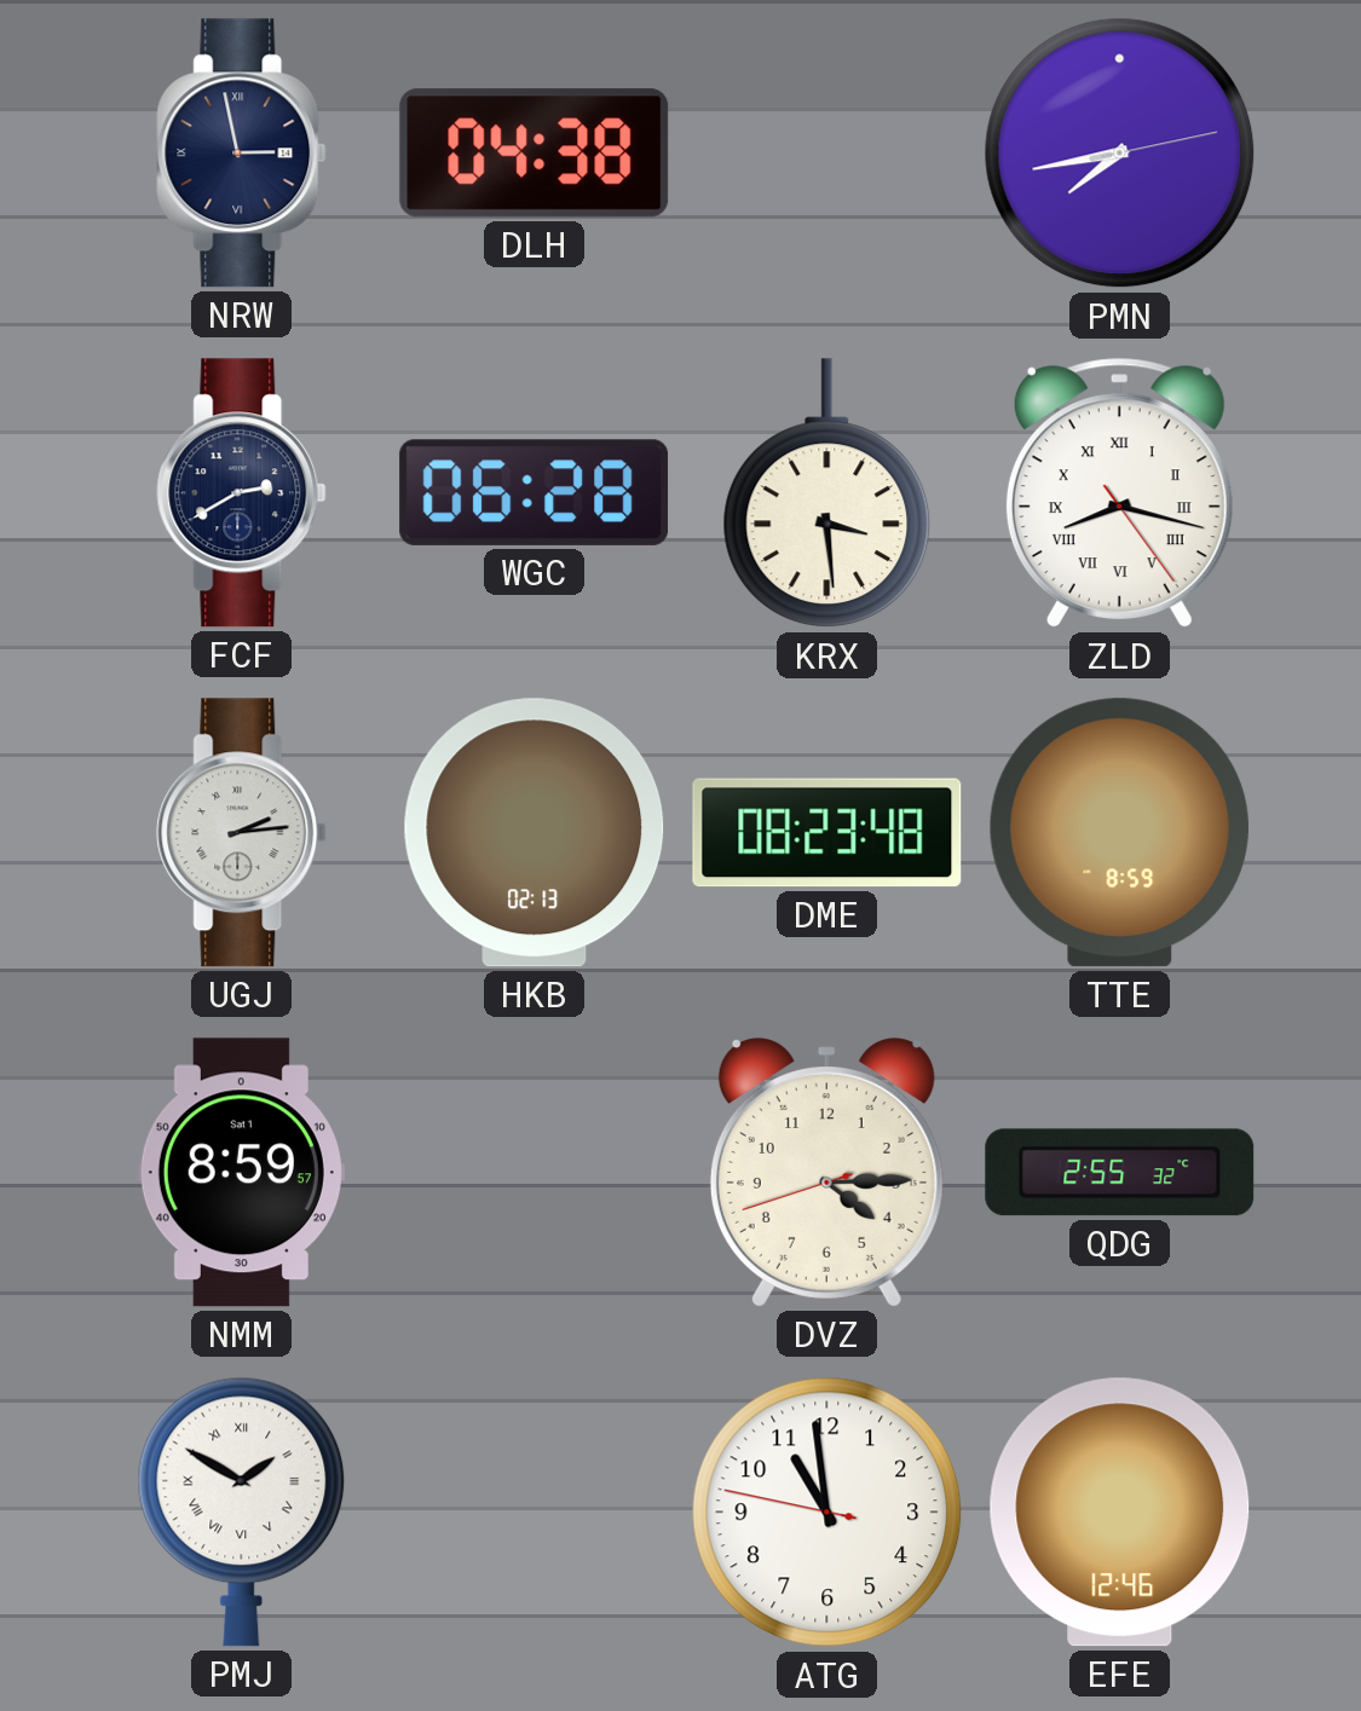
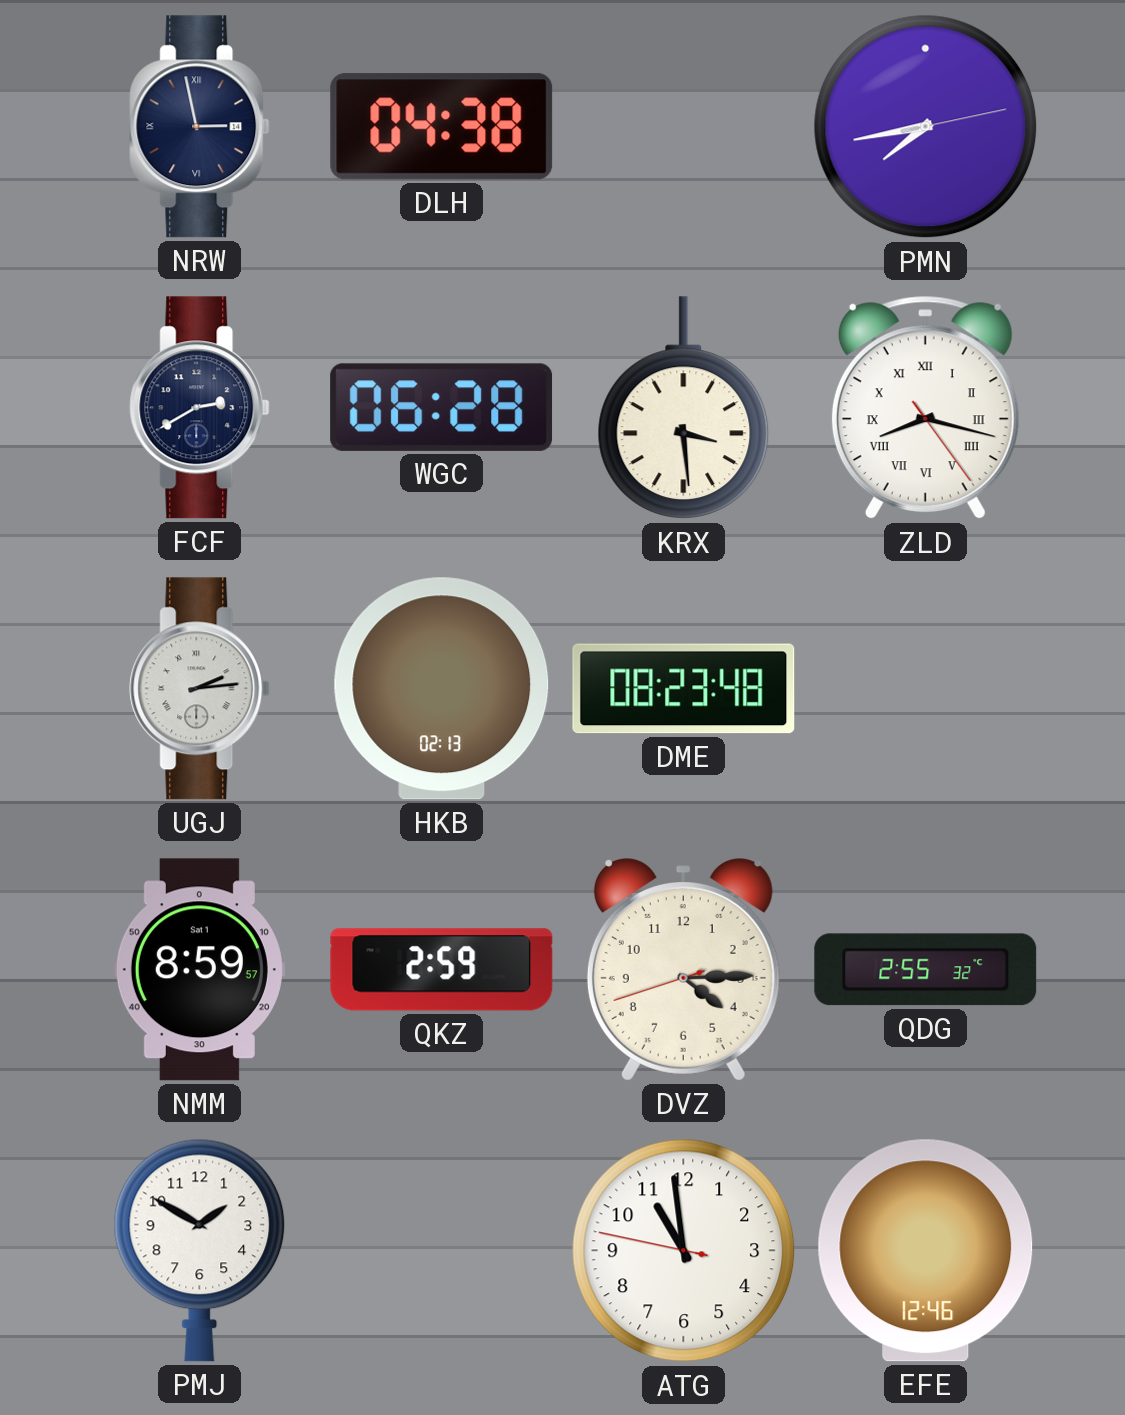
TTE: 8:59 -> none
QKZ: none -> 2:59
PMJ numerals: Roman -> Arabic
